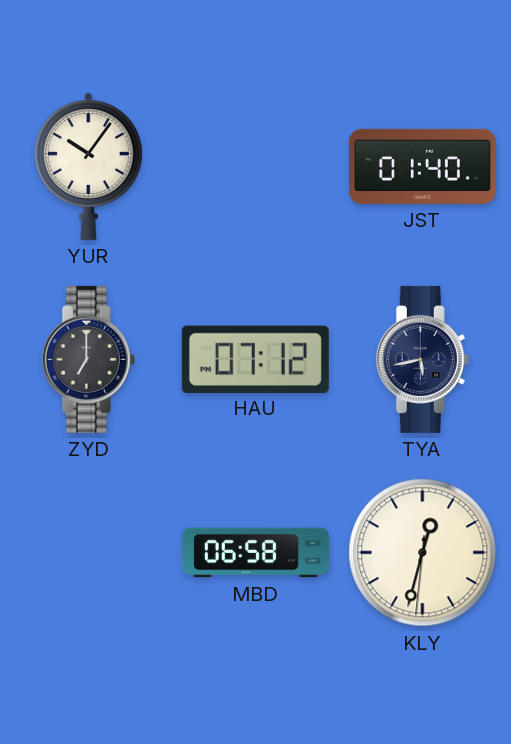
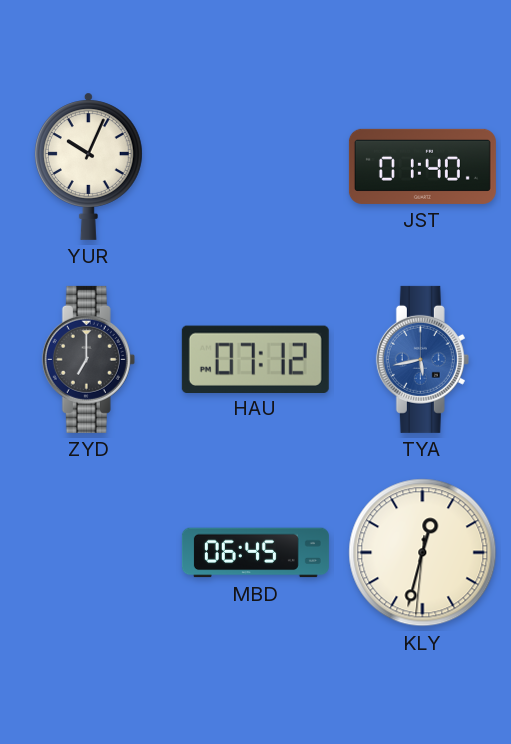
YUR: 10:06 -> 10:04
TYA dial: navy -> blue
MBD: 06:58 -> 06:45
